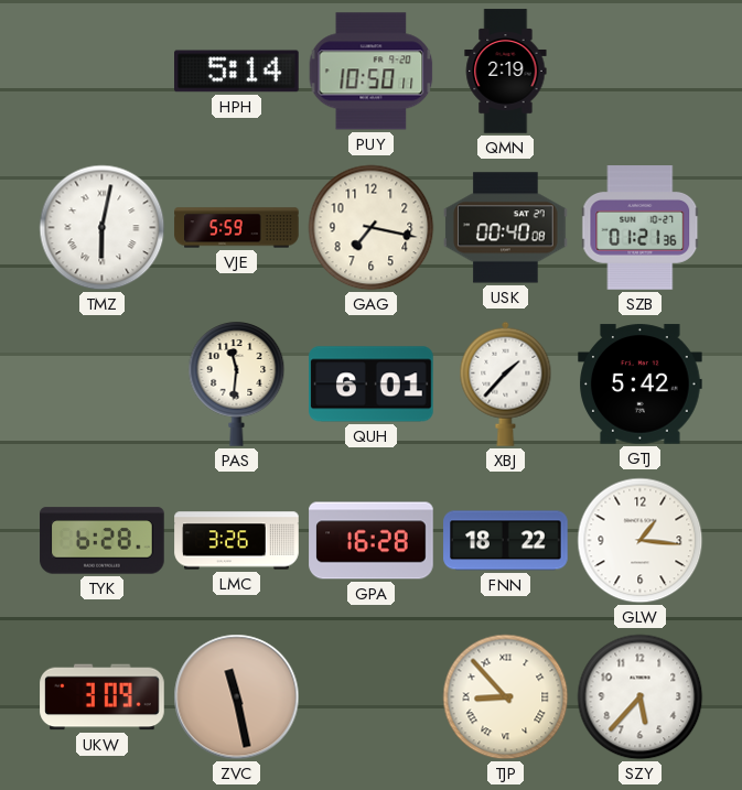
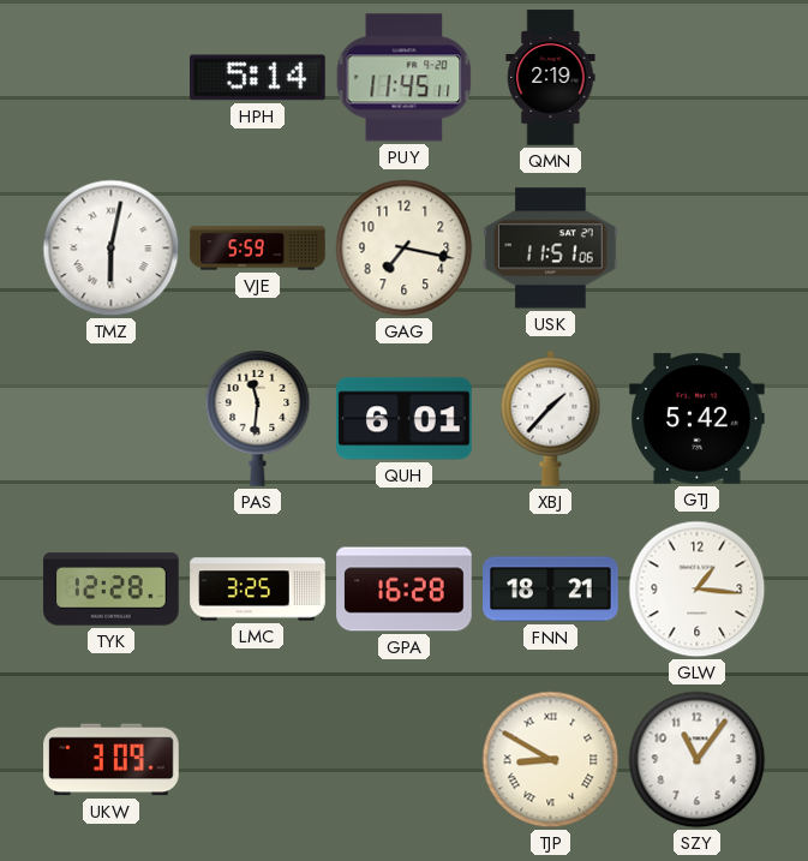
PUY: 10:50 -> 11:45
USK: 00:40 -> 11:51
SZB: 01:21 -> none
TYK: 6:28 -> 12:28
LMC: 3:26 -> 3:25
FNN: 18:22 -> 18:21
ZVC: 11:28 -> none
TJP: 8:53 -> 8:50
SZY: 5:37 -> 11:06
